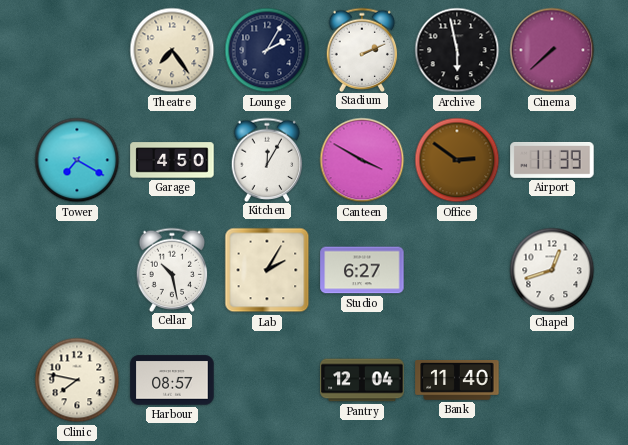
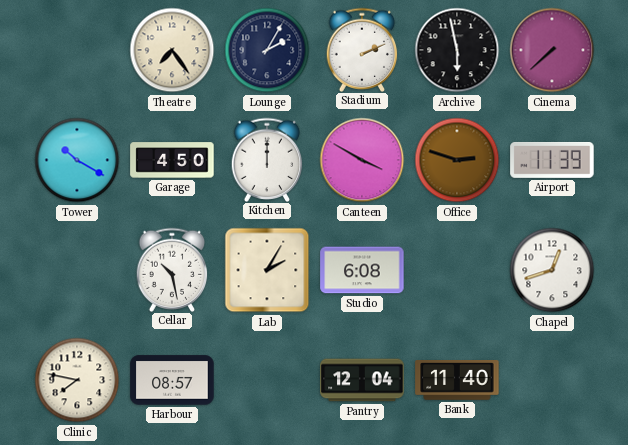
Tower: 7:20 -> 10:20
Kitchen: 12:05 -> 12:00
Office: 2:51 -> 2:48
Studio: 6:27 -> 6:08
